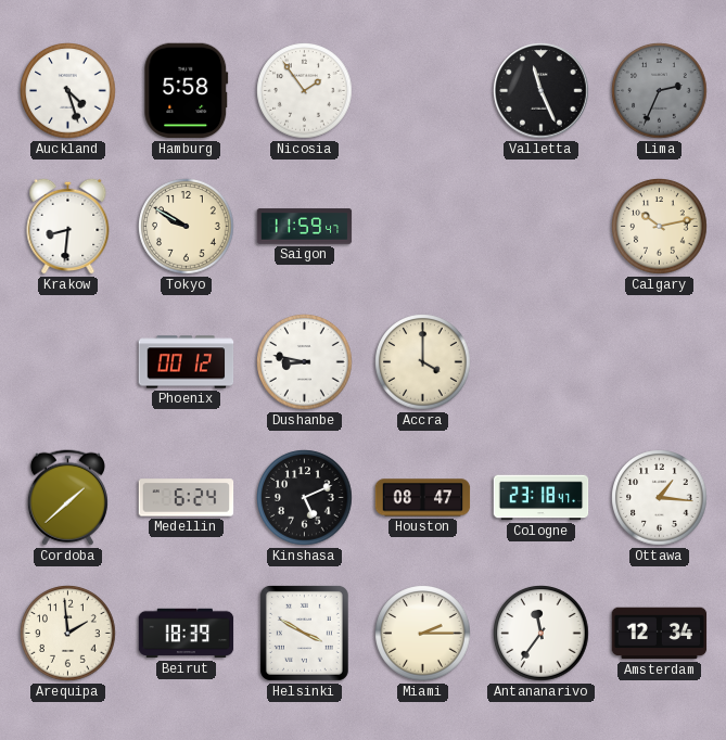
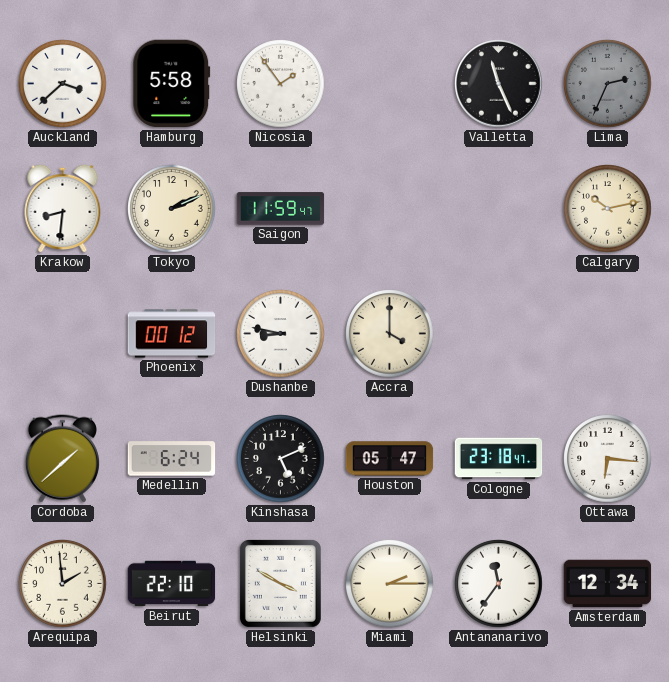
Auckland: 4:27 -> 3:38
Tokyo: 9:50 -> 2:11
Houston: 08:47 -> 05:47
Ottawa: 1:16 -> 6:16
Beirut: 18:39 -> 22:10
